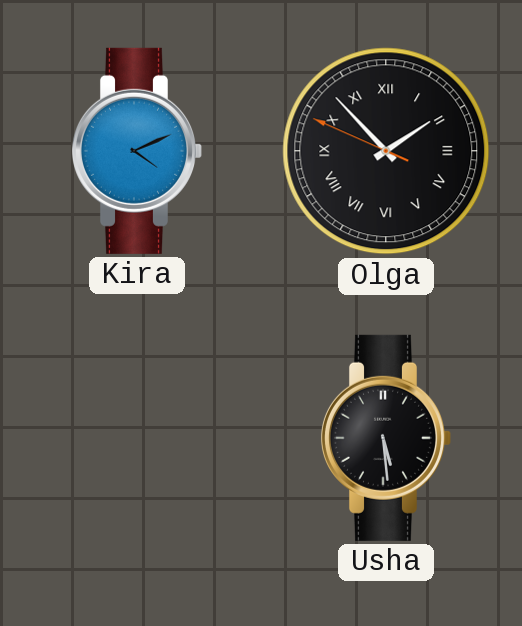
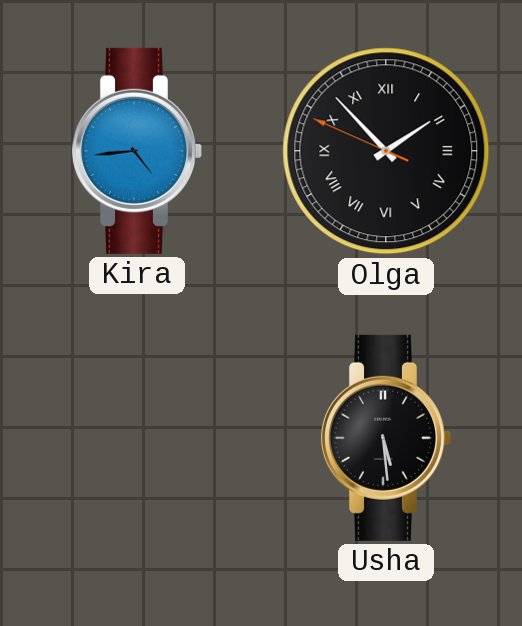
Kira: 4:11 -> 4:44
